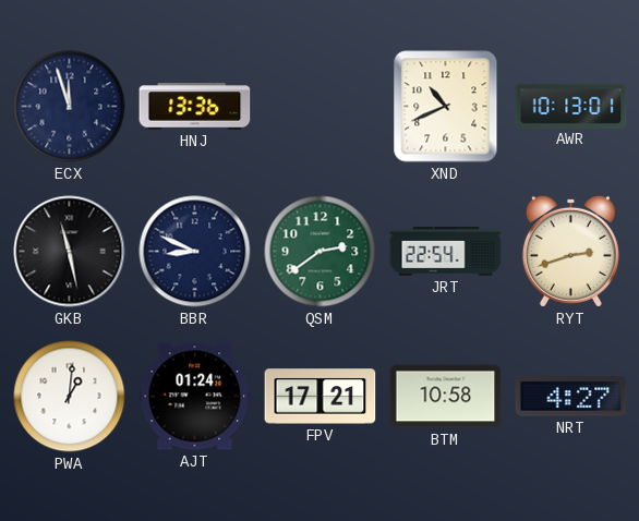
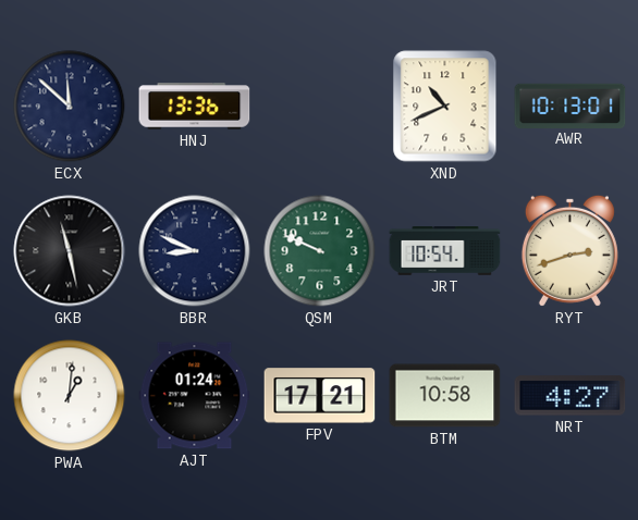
ECX: 11:57 -> 11:52
QSM: 2:39 -> 9:49
JRT: 22:54 -> 10:54
